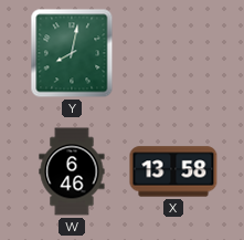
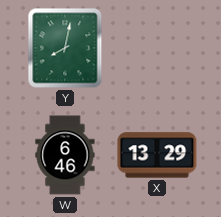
X: 13:58 -> 13:29
